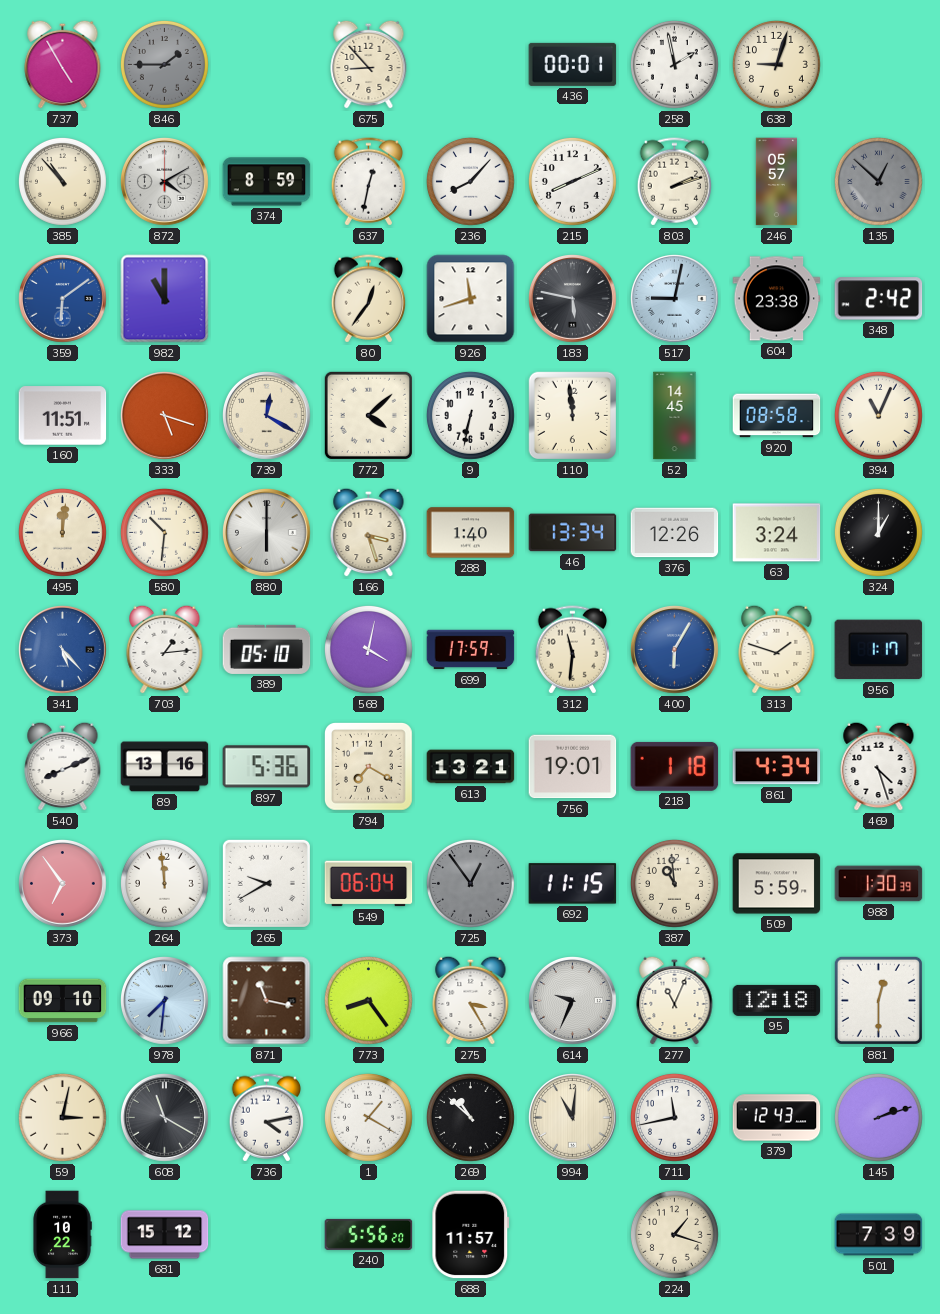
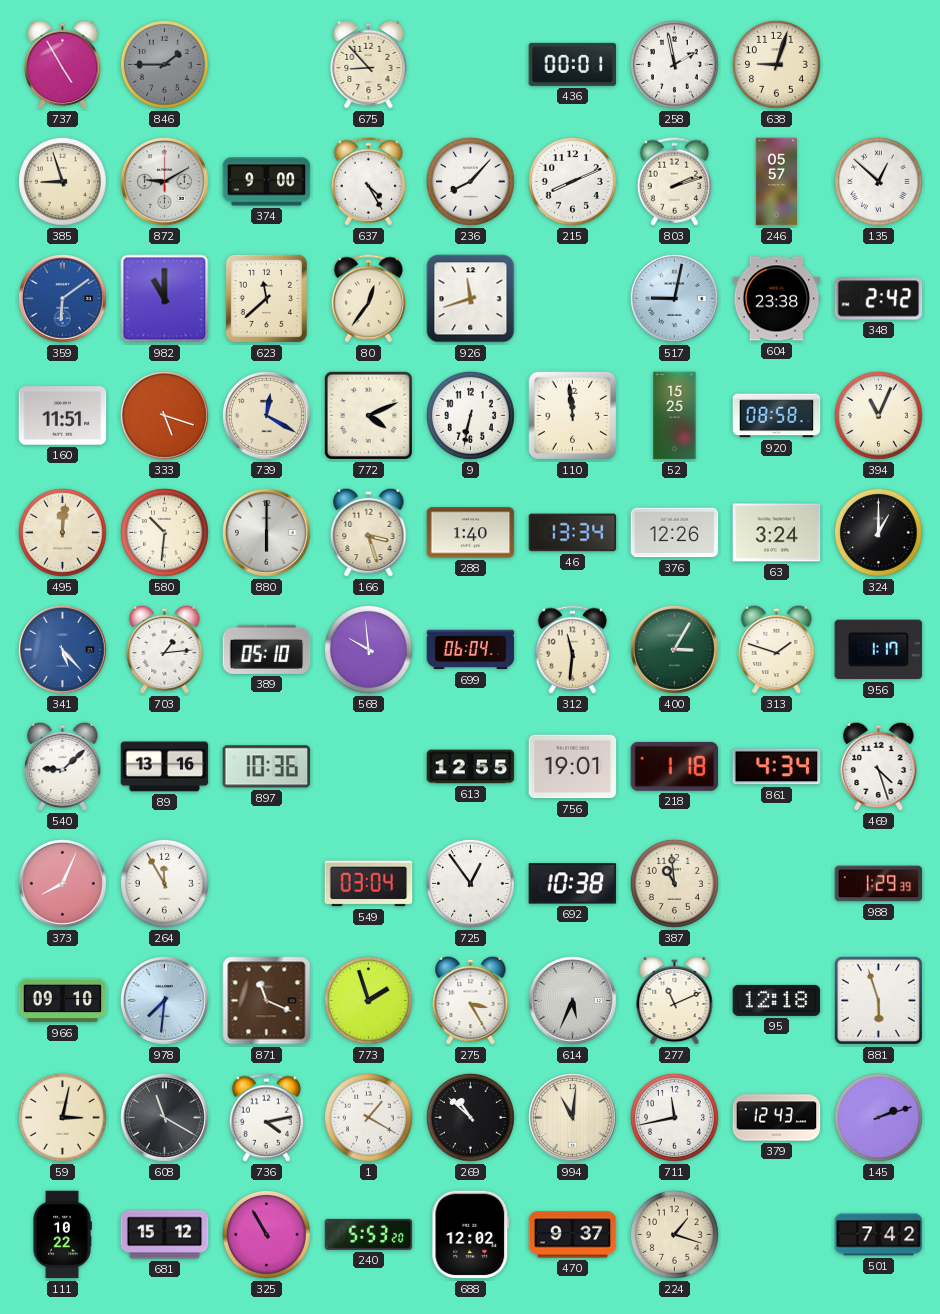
385: 10:53 -> 8:57
872: 4:10 -> 9:10
374: 8:59 -> 9:00
637: 12:32 -> 4:25
135 dial: grey -> white
623: none -> 11:38
183: 5:47 -> none
772: 4:08 -> 4:11
52: 14:45 -> 15:25
568: 4:02 -> 9:59
699: 17:59 -> 06:04
400: 6:05 -> 3:05
400 dial: blue -> green
540: 8:11 -> 9:08
897: 5:36 -> 10:36
794: 7:20 -> none
613: 13:21 -> 12:55
373: 6:54 -> 8:04
264: 11:59 -> 11:55
265: 9:40 -> none
549: 06:04 -> 03:04
725 dial: grey -> white
692: 11:15 -> 10:38
509: 5:59 -> none
988: 1:30 -> 1:29
871: 11:17 -> 11:19
773: 8:24 -> 1:57
614: 9:34 -> 5:34
277: 11:04 -> 11:11
881: 12:30 -> 5:57
325: none -> 10:55
240: 5:56 -> 5:53
688: 11:57 -> 12:02
470: none -> 9:37
501: 7:39 -> 7:42
